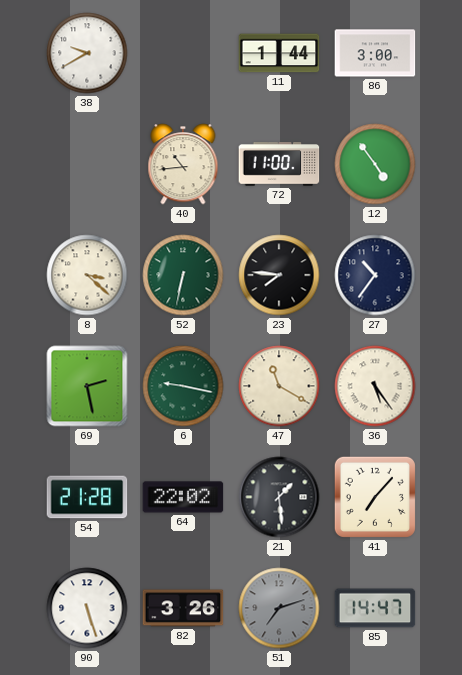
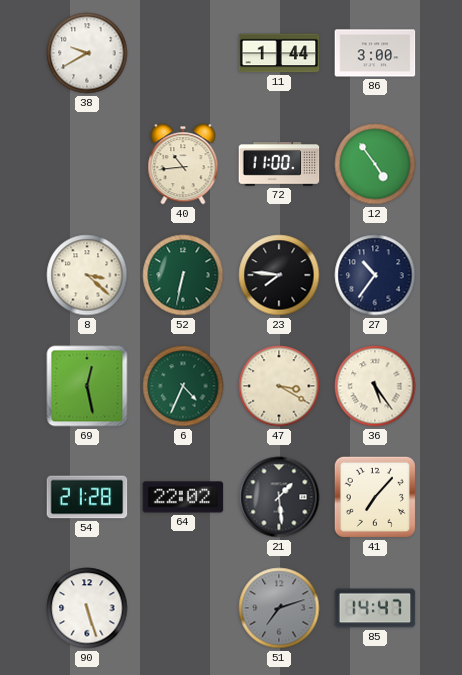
69: 2:28 -> 12:28
6: 9:17 -> 4:34
47: 11:20 -> 3:20
82: 3:26 -> none
